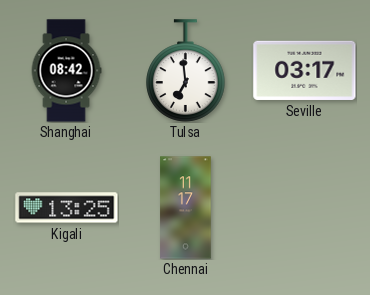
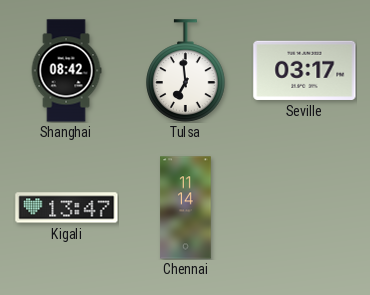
Kigali: 13:25 -> 13:47
Chennai: 11:17 -> 11:14
